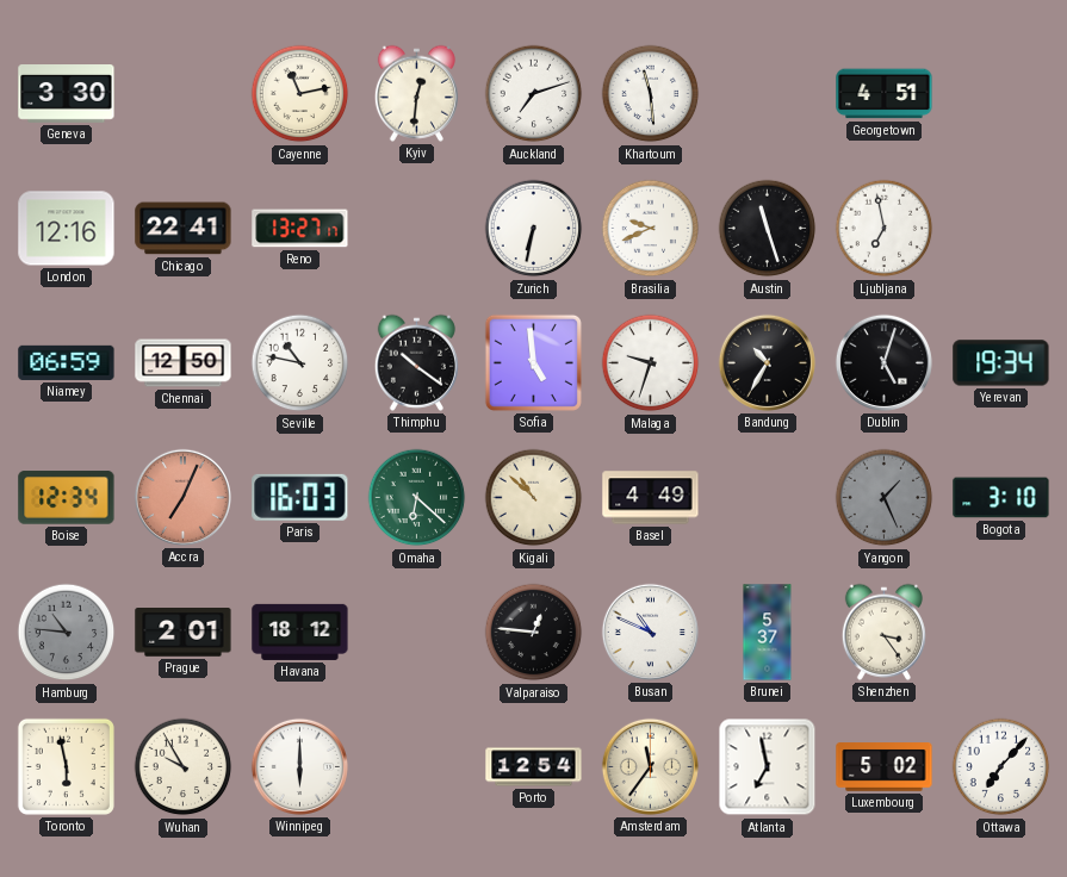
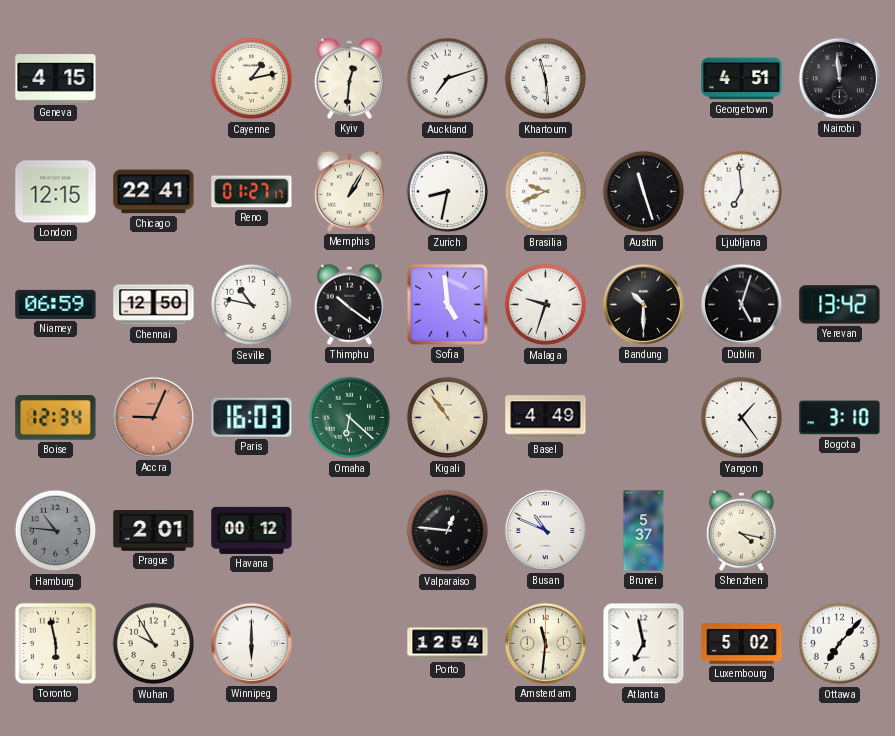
Geneva: 3:30 -> 4:15
Cayenne: 11:13 -> 1:13
Nairobi: none -> 11:59
London: 12:16 -> 12:15
Reno: 13:27 -> 01:27
Memphis: none -> 1:05
Zurich: 6:32 -> 8:32
Ljubljana: 6:58 -> 6:59
Bandung: 10:35 -> 10:30
Yerevan: 19:34 -> 13:42
Accra: 7:04 -> 9:04
Kigali: 10:52 -> 10:54
Yangon: 1:26 -> 1:24
Yangon dial: grey -> white
Havana: 18:12 -> 00:12
Shenzhen: 3:24 -> 4:17
Amsterdam: 11:36 -> 11:31
